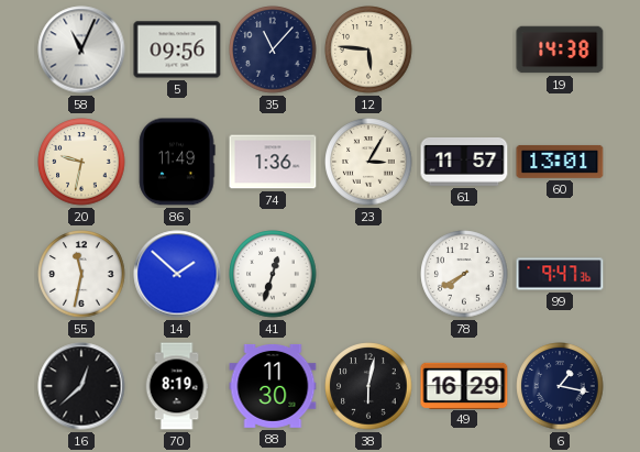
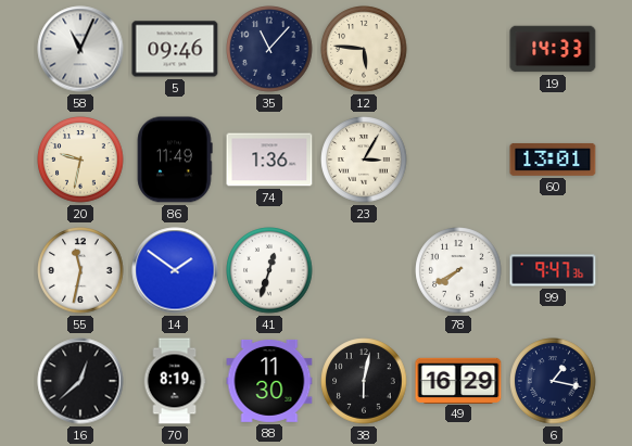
5: 09:56 -> 09:46
19: 14:38 -> 14:33
61: 11:57 -> none
14: 1:52 -> 1:51
